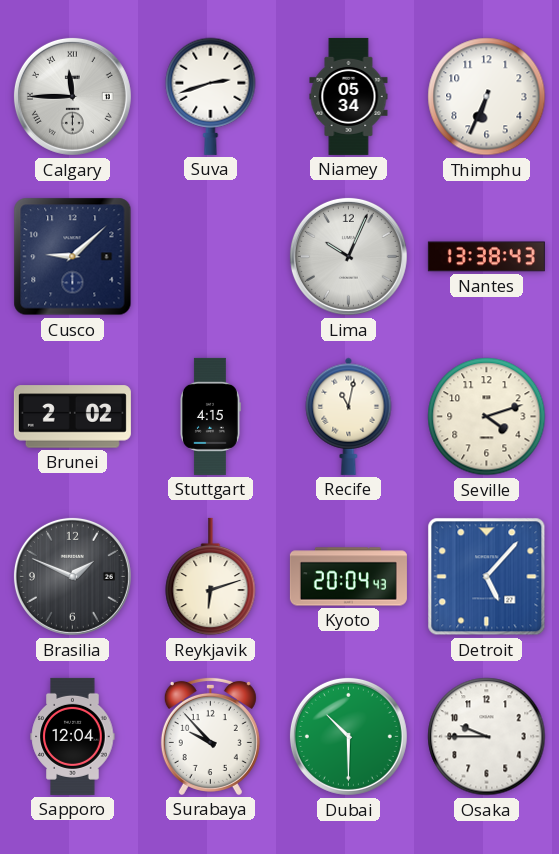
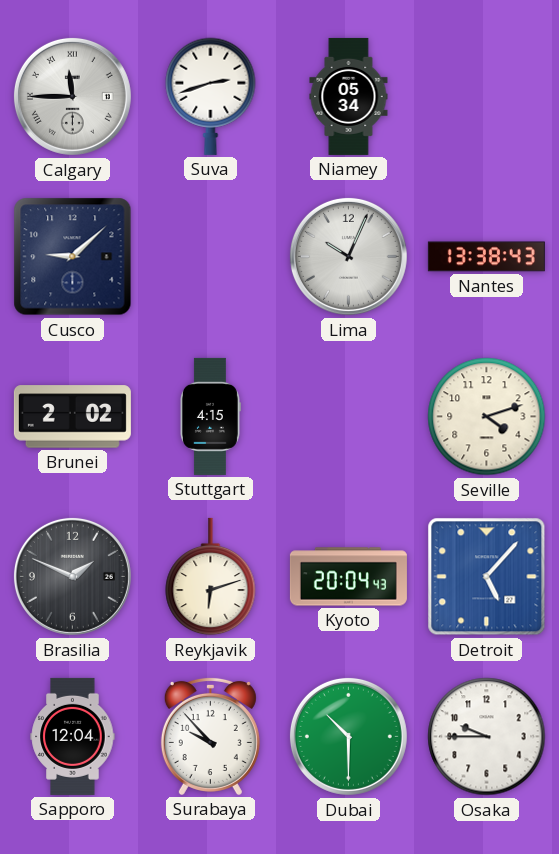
Thimphu: 6:34 -> none
Recife: 11:02 -> none
